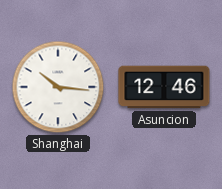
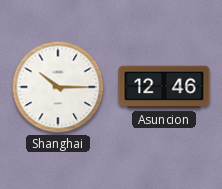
Shanghai: 10:16 -> 10:15
